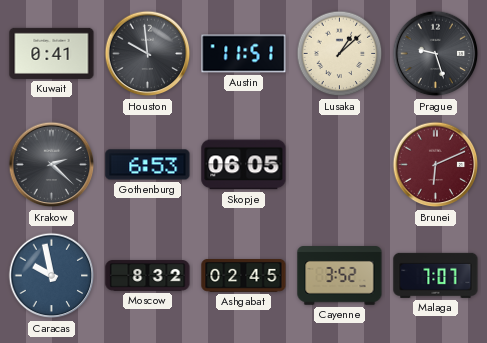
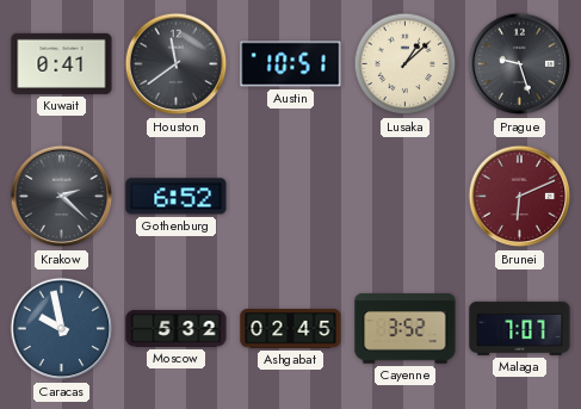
Houston: 9:59 -> 11:39
Austin: 11:51 -> 10:51
Gothenburg: 6:53 -> 6:52
Skopje: 06:05 -> none
Moscow: 8:32 -> 5:32
